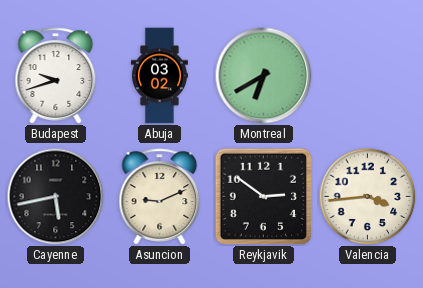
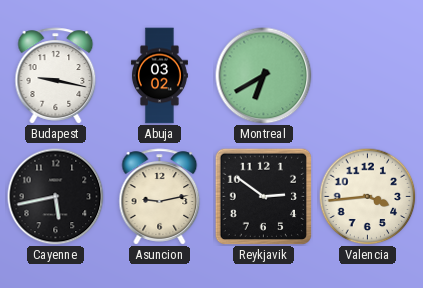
Budapest: 9:42 -> 9:17
Asuncion: 9:11 -> 9:13
